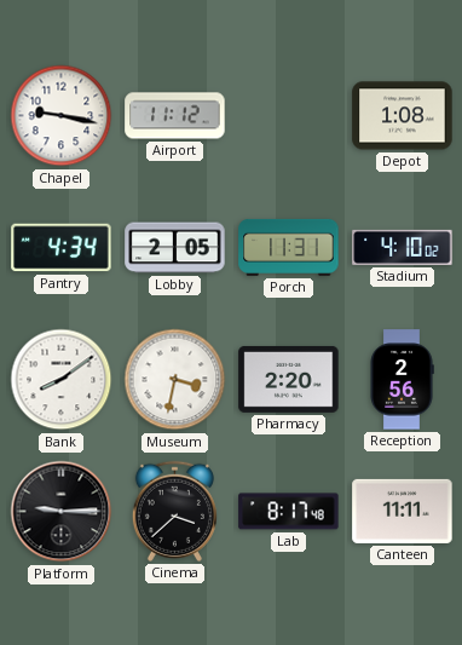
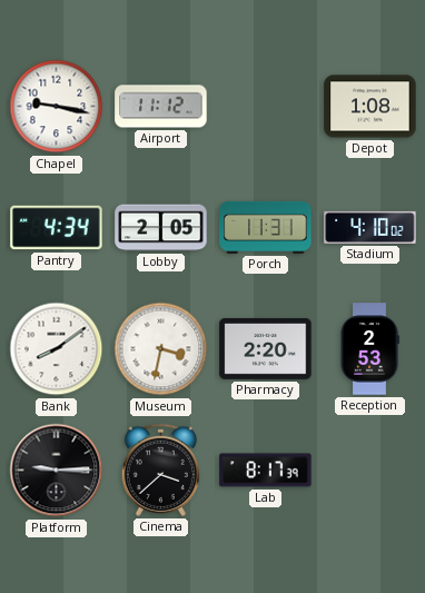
Reception: 2:56 -> 2:53
Lab: 8:17:48 -> 8:17:39
Canteen: 11:11 -> none
